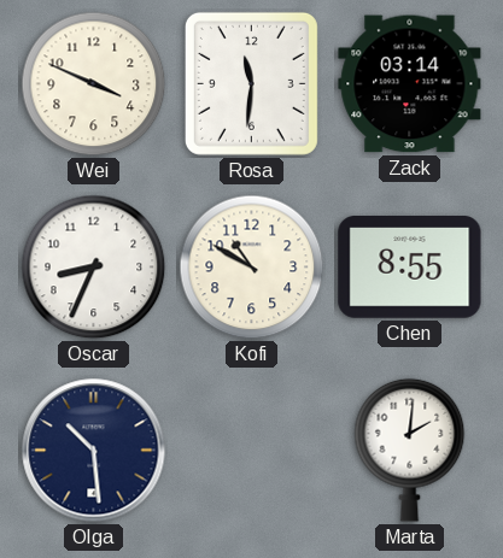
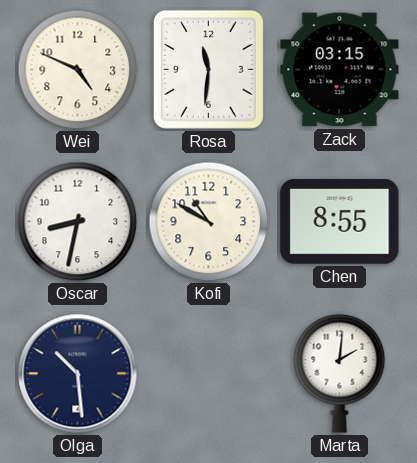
Wei: 3:49 -> 4:49
Zack: 03:14 -> 03:15
Oscar: 8:34 -> 8:32
